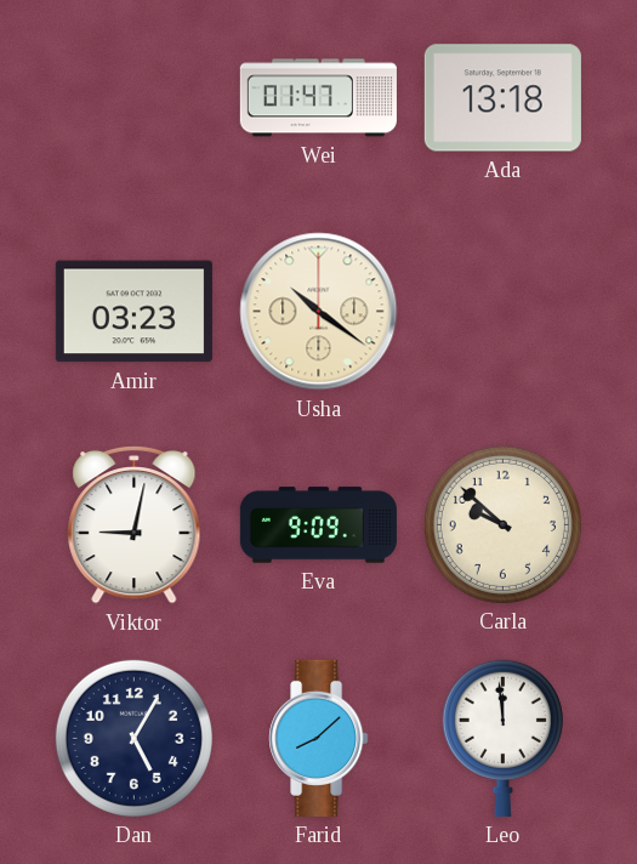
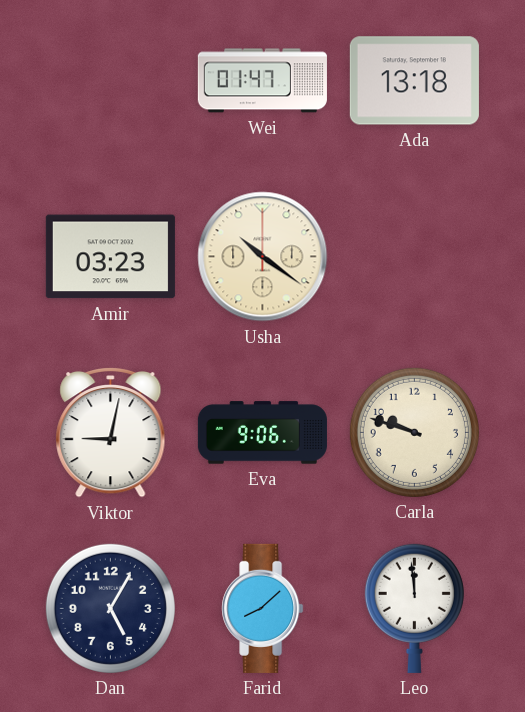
Eva: 9:09 -> 9:06
Carla: 9:52 -> 9:48
